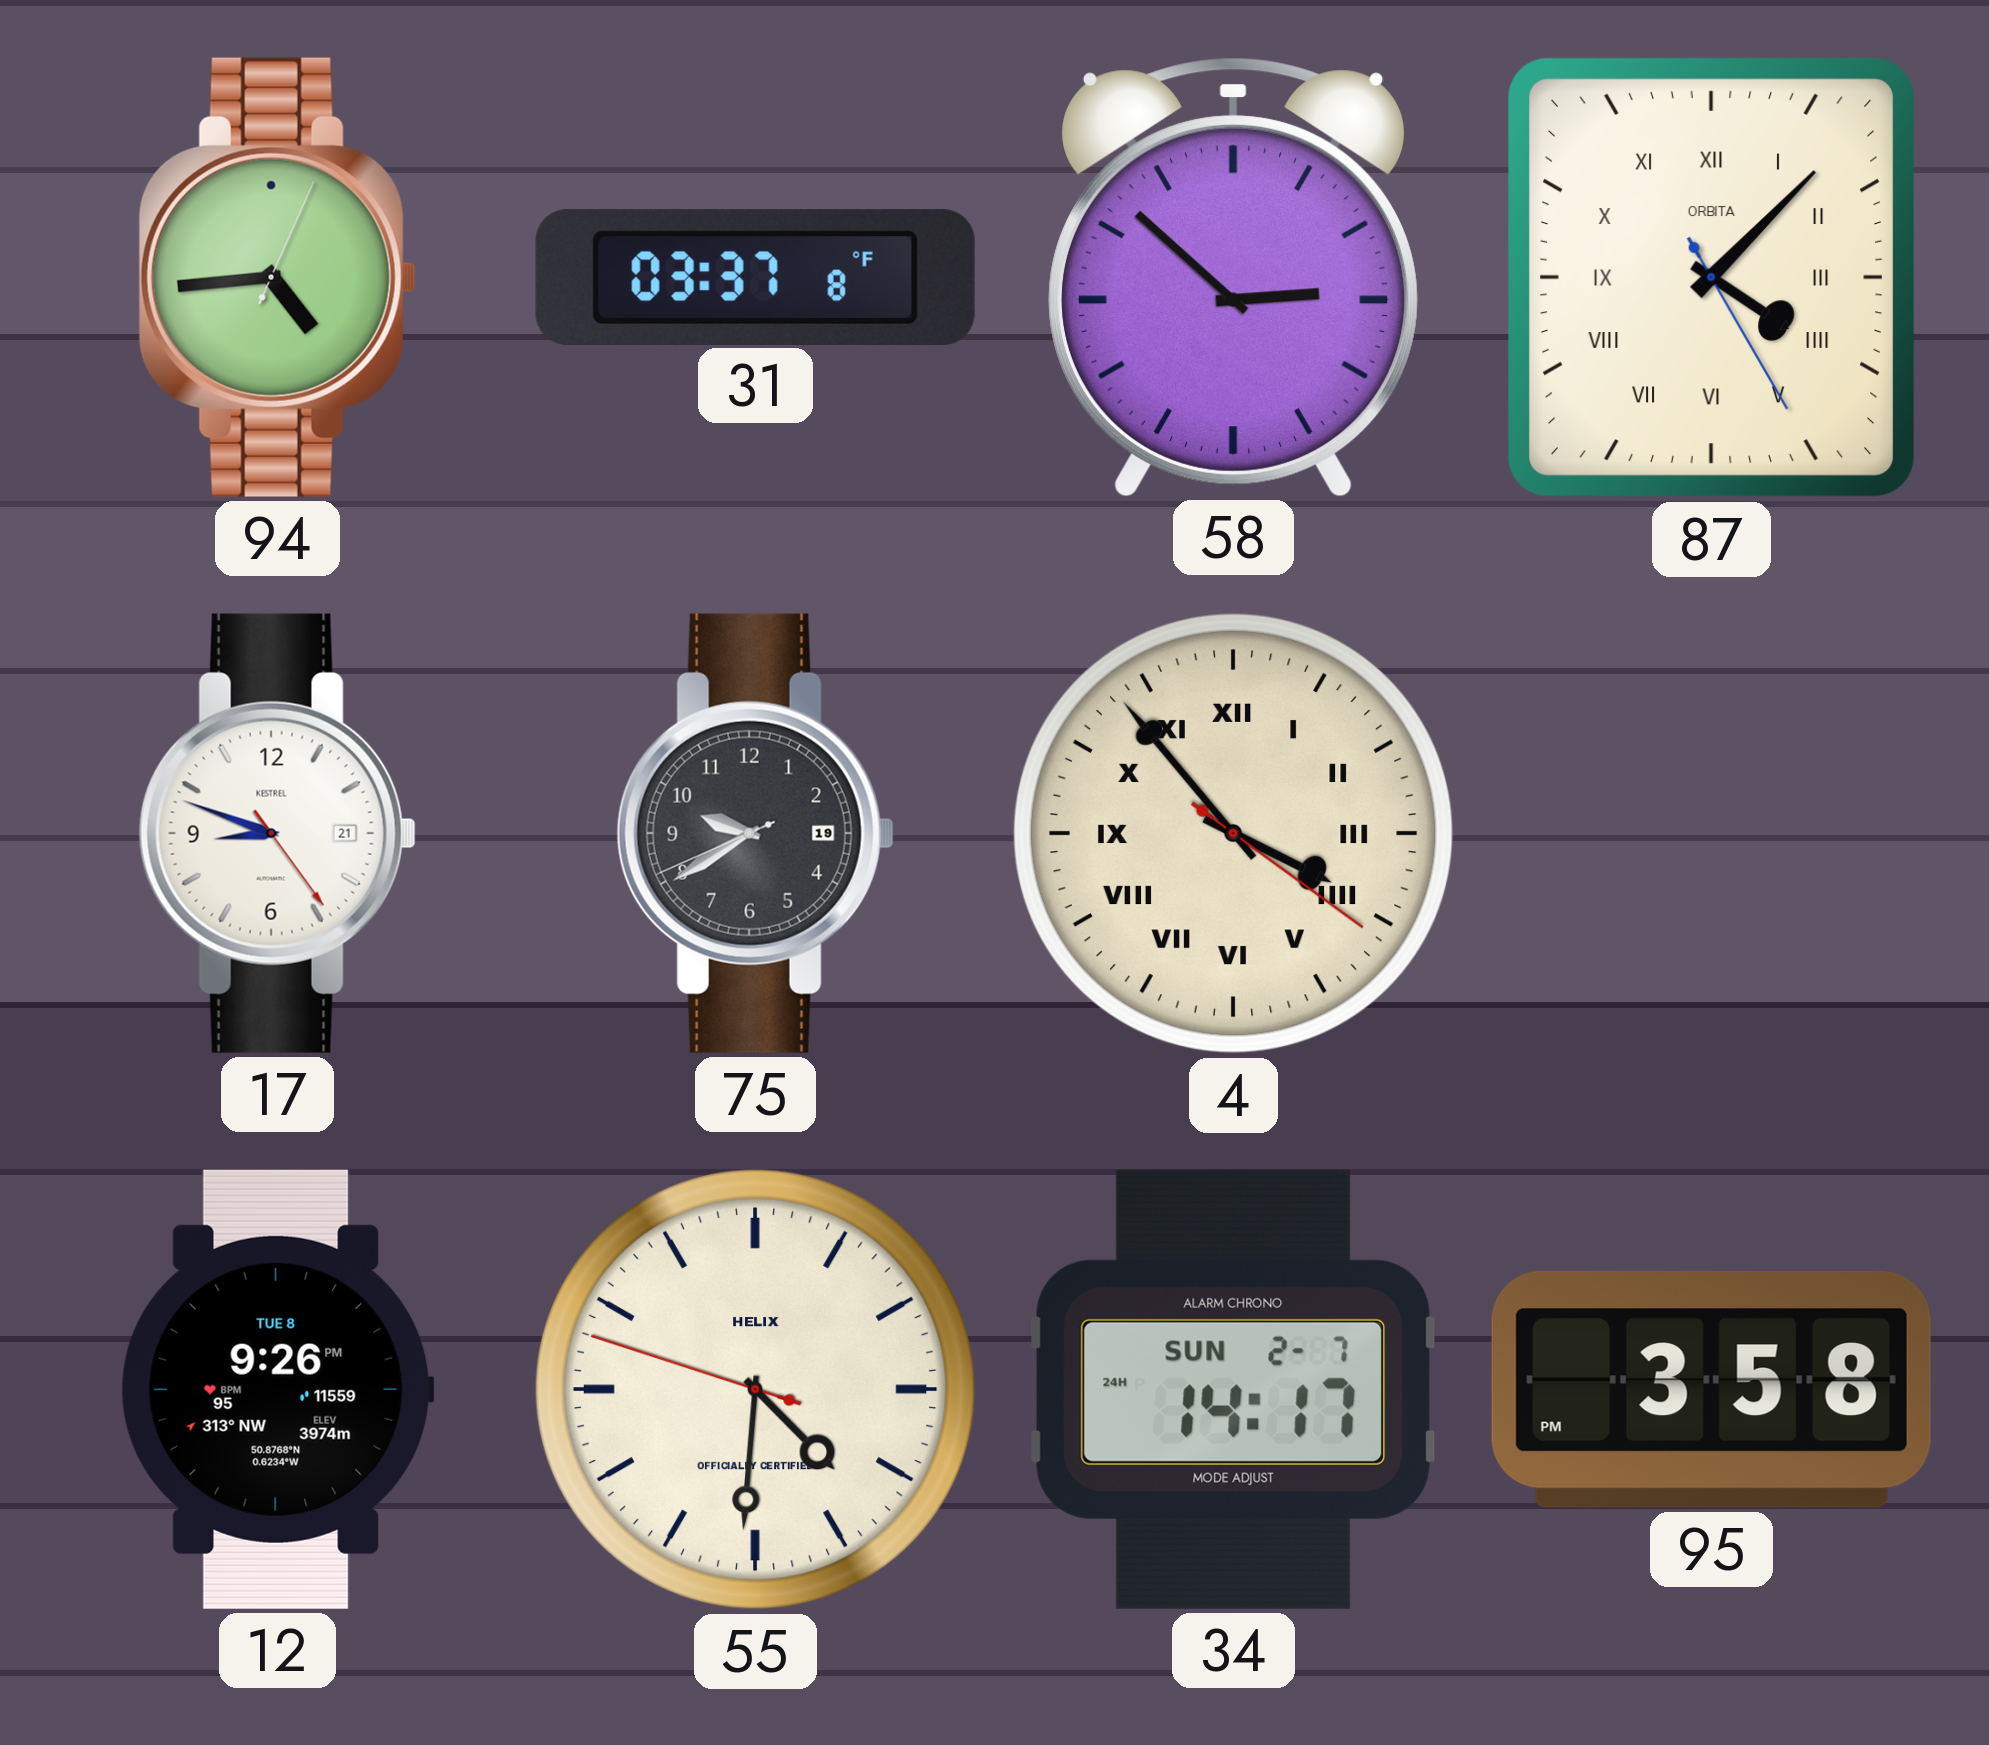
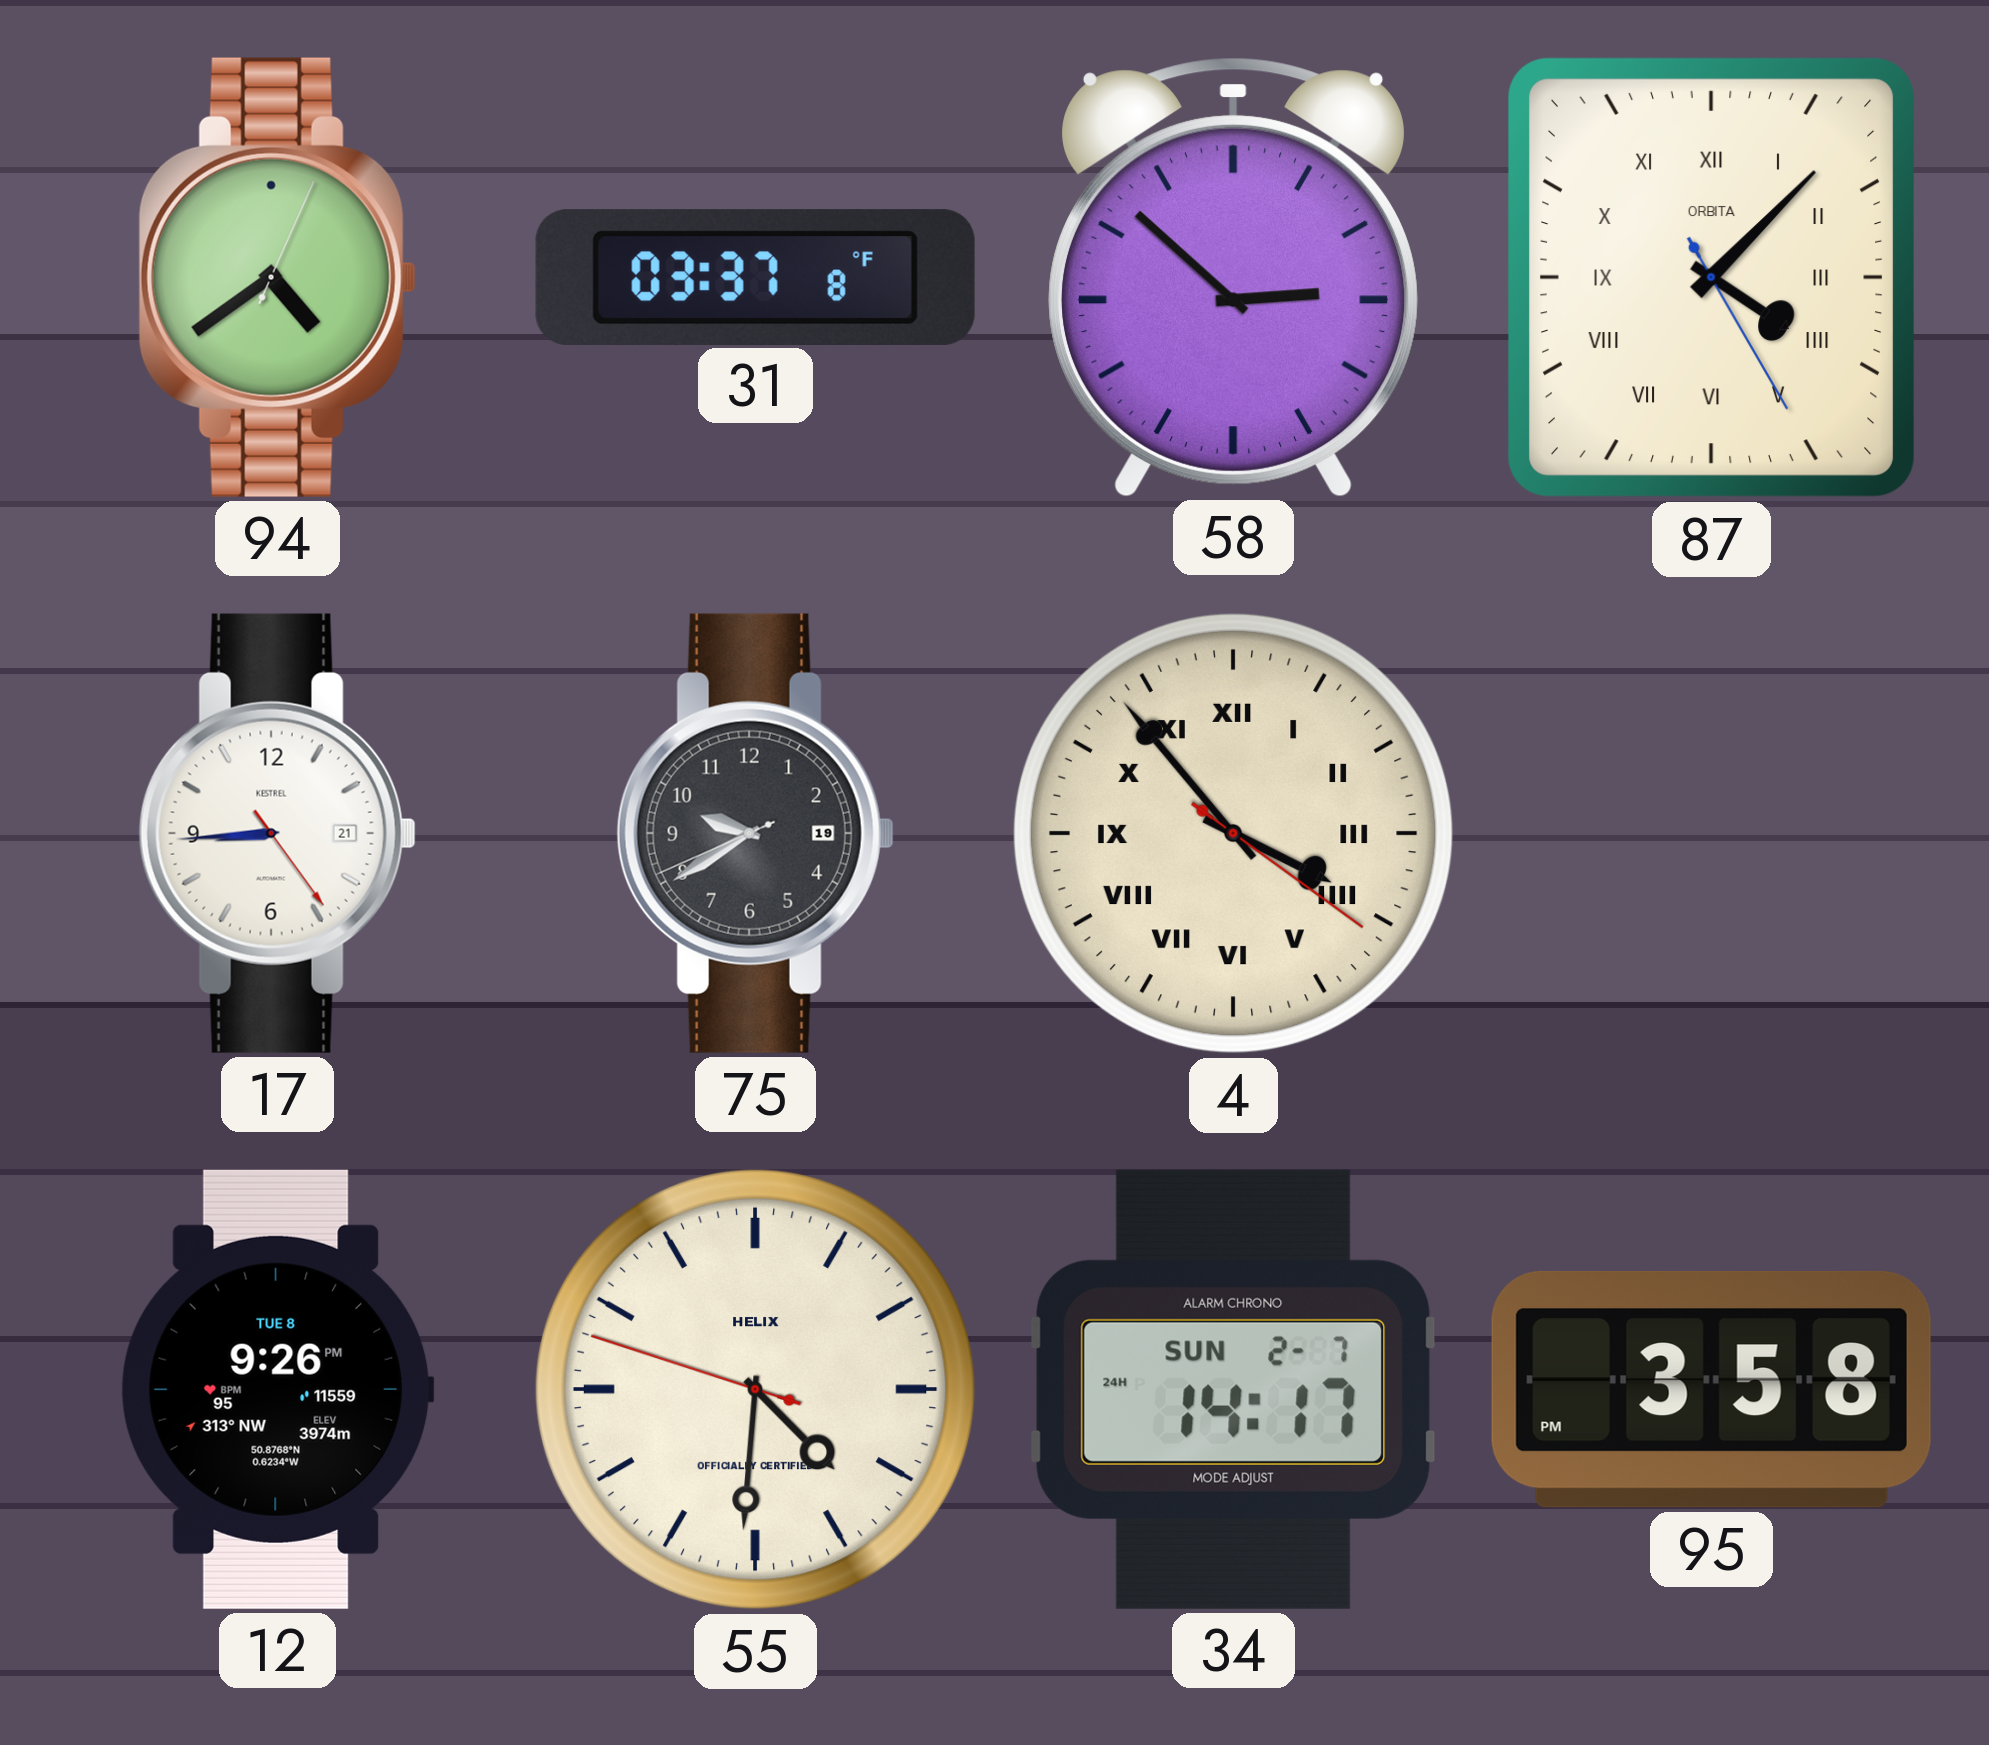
94: 4:44 -> 4:39
17: 8:48 -> 8:44
